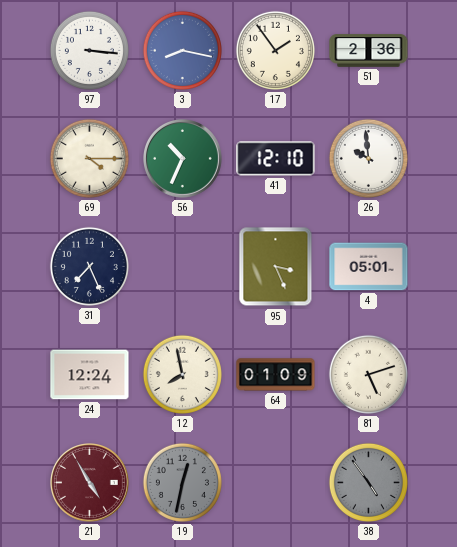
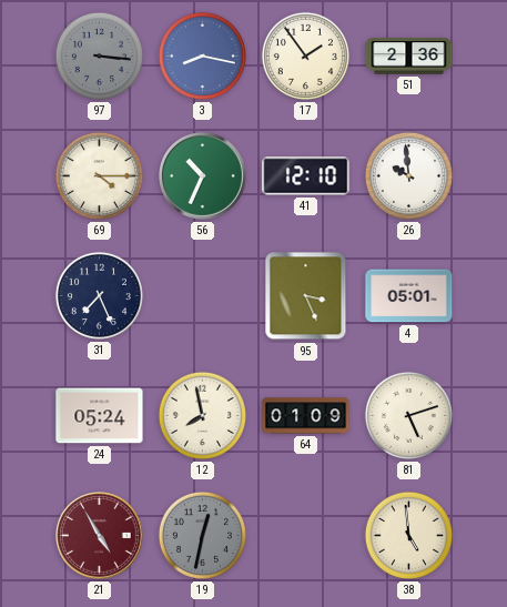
97 dial: white -> grey
24: 12:24 -> 05:24
38: 4:54 -> 4:59
38 dial: grey -> cream
